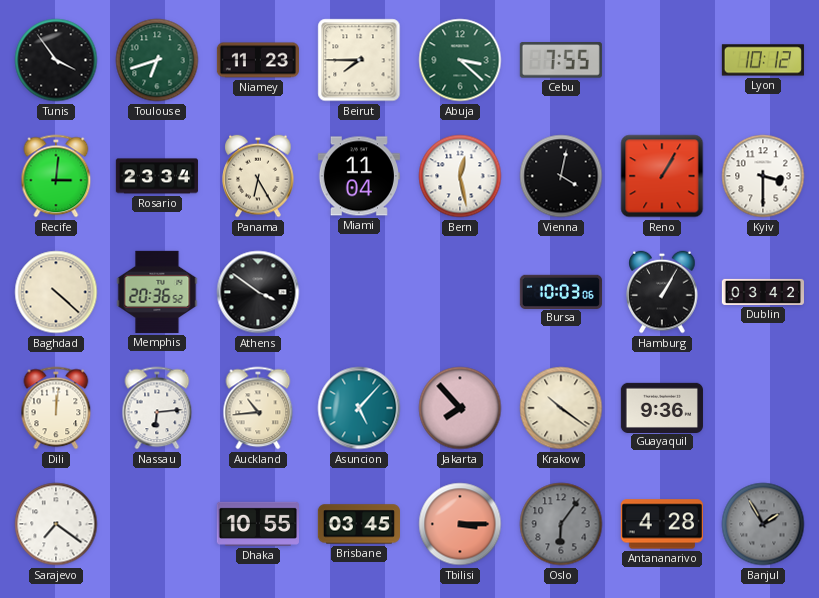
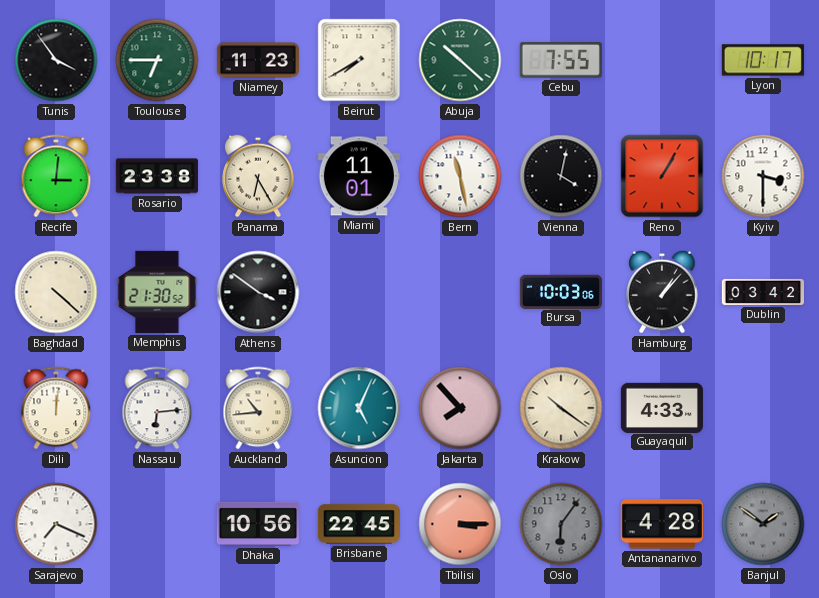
Toulouse: 6:42 -> 6:45
Beirut: 7:45 -> 7:40
Abuja: 3:22 -> 10:22
Lyon: 10:12 -> 10:17
Rosario: 23:34 -> 23:38
Miami: 11:04 -> 11:01
Bern: 12:28 -> 11:28
Memphis: 20:36 -> 21:30
Hamburg: 1:05 -> 1:07
Asuncion: 5:07 -> 5:04
Guayaquil: 9:36 -> 4:33
Sarajevo: 7:21 -> 7:19
Dhaka: 10:55 -> 10:56
Brisbane: 03:45 -> 22:45
Banjul: 1:55 -> 1:51
